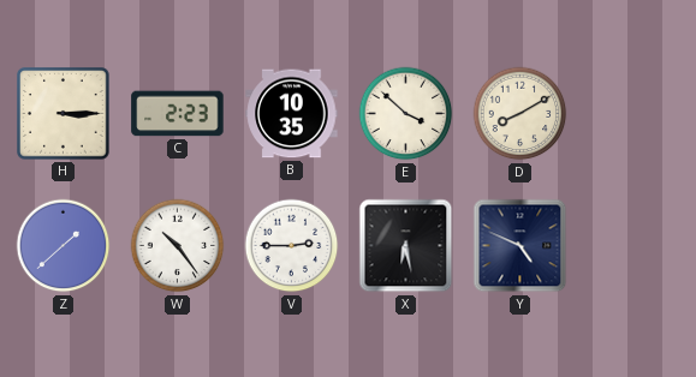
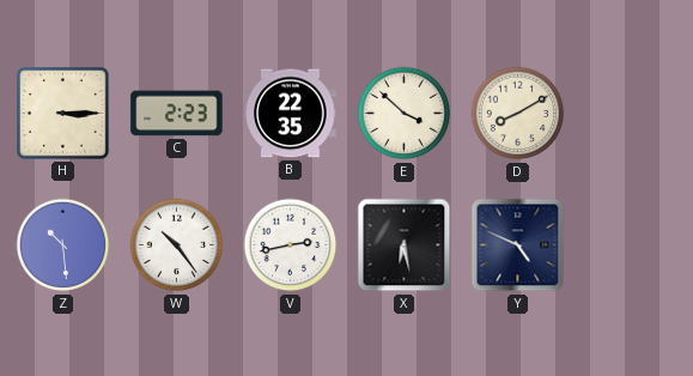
B: 10:35 -> 22:35
Z: 1:38 -> 10:29
V: 2:45 -> 2:43
